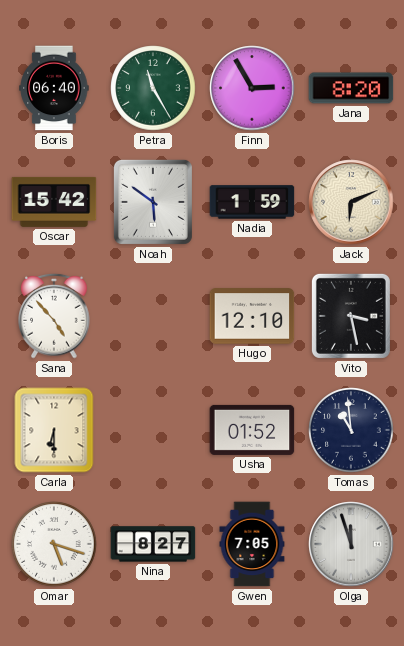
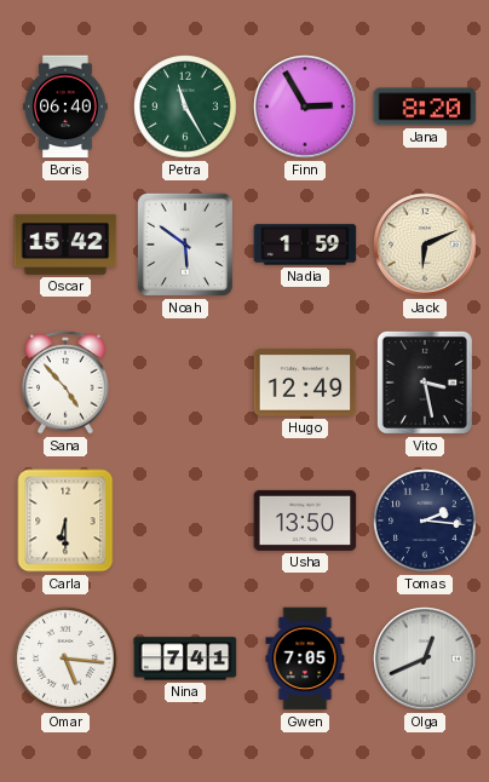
Hugo: 12:10 -> 12:49
Usha: 01:52 -> 13:50
Tomas: 10:59 -> 2:16
Omar: 5:18 -> 5:16
Nina: 8:27 -> 7:41
Olga: 11:57 -> 12:41
